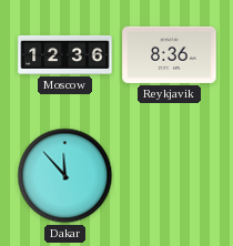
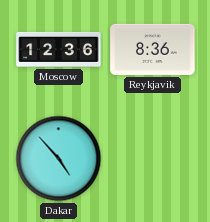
Dakar: 11:53 -> 4:53
